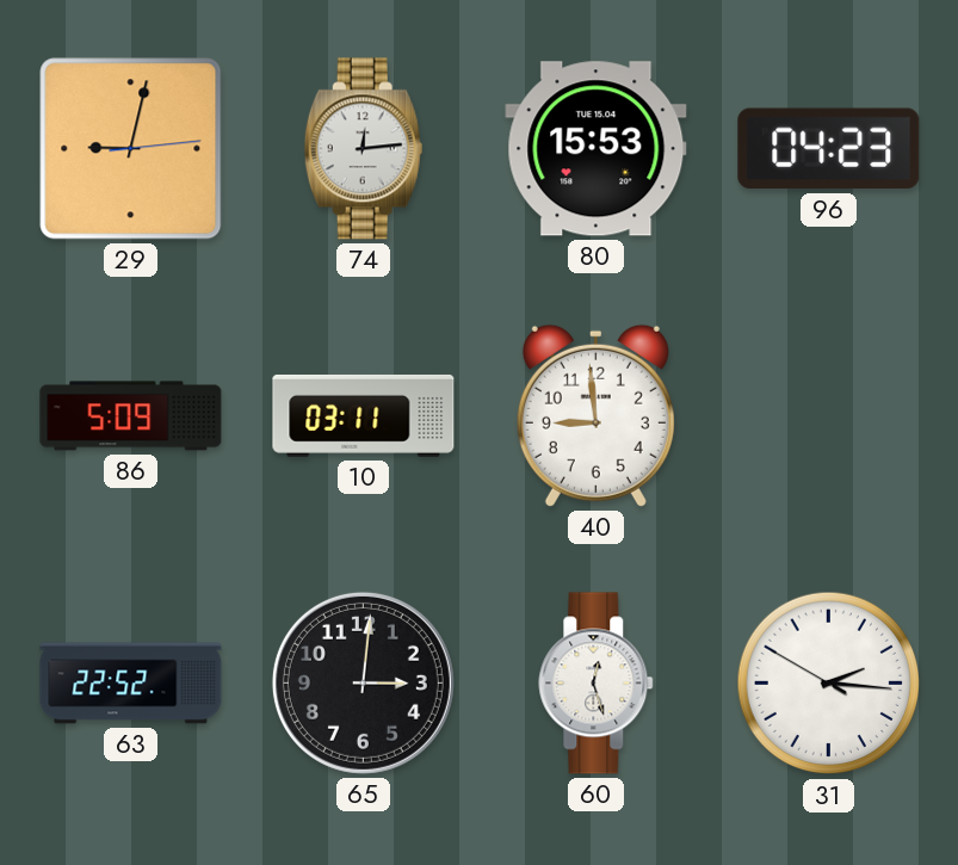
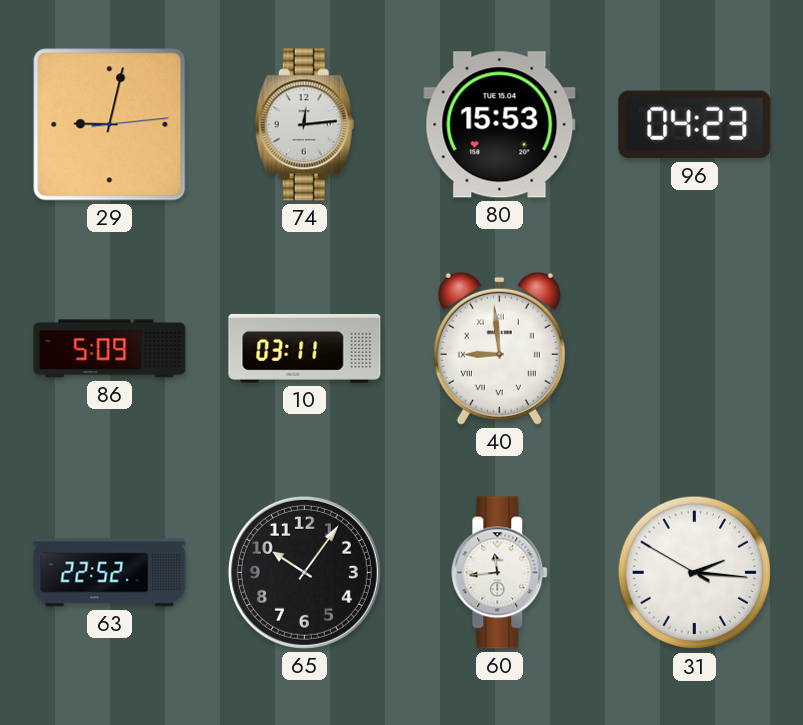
40 numerals: Arabic -> Roman
65: 3:01 -> 10:06
60: 12:27 -> 11:44
